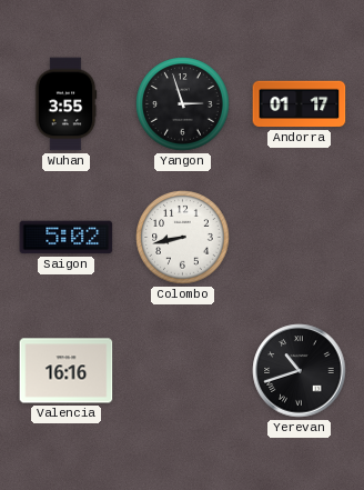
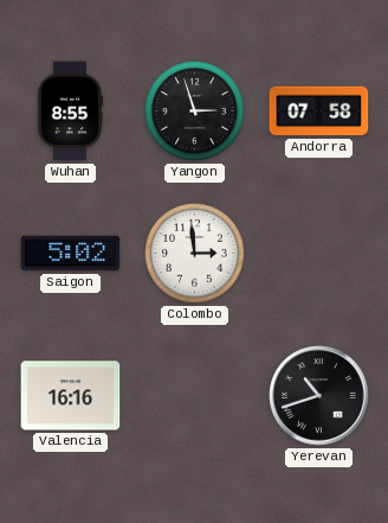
Wuhan: 3:55 -> 8:55
Andorra: 01:17 -> 07:58
Colombo: 8:43 -> 2:59
